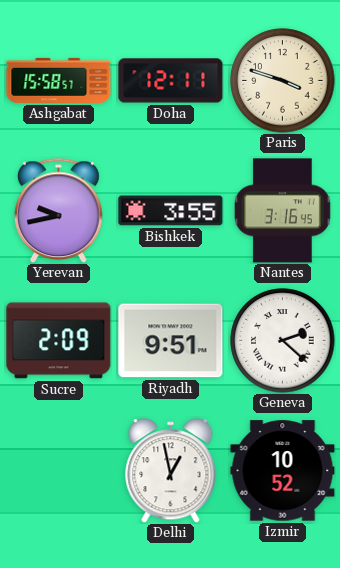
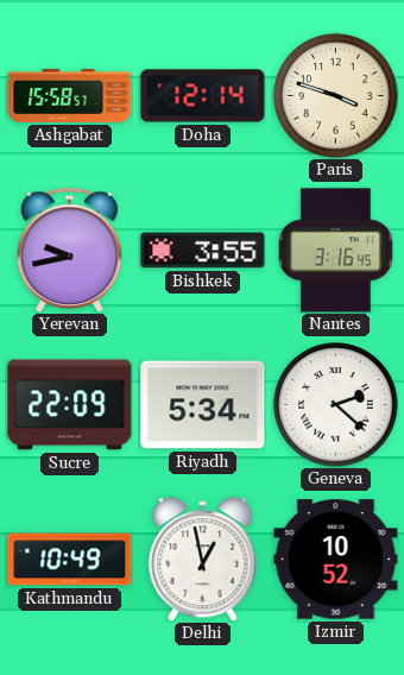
Doha: 12:11 -> 12:14
Sucre: 2:09 -> 22:09
Riyadh: 9:51 -> 5:34
Kathmandu: none -> 10:49
